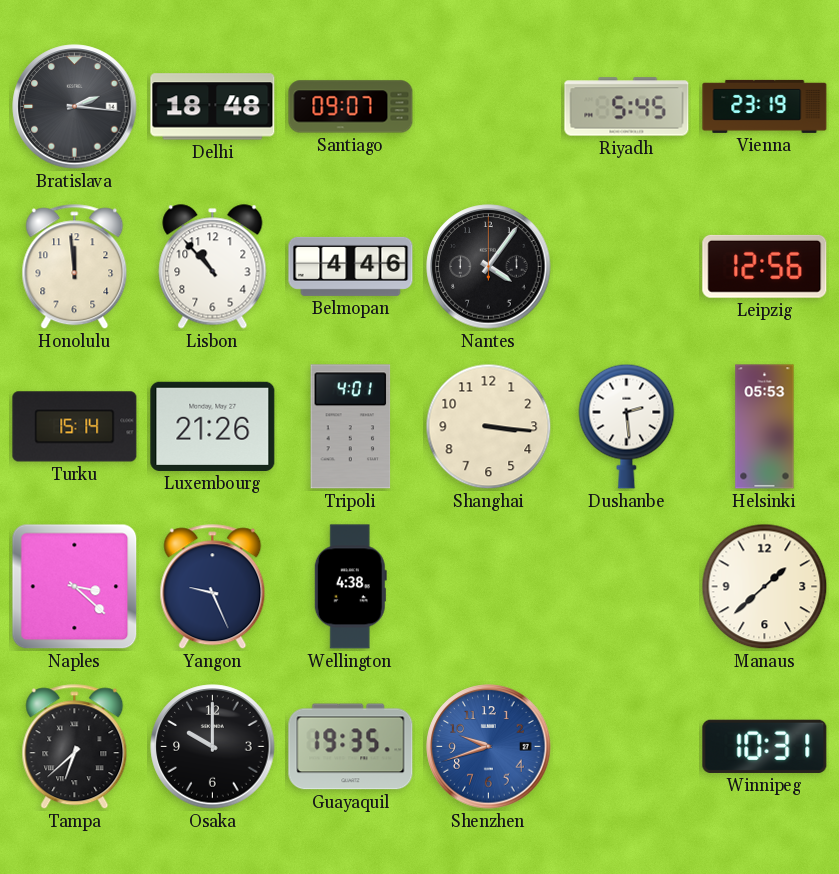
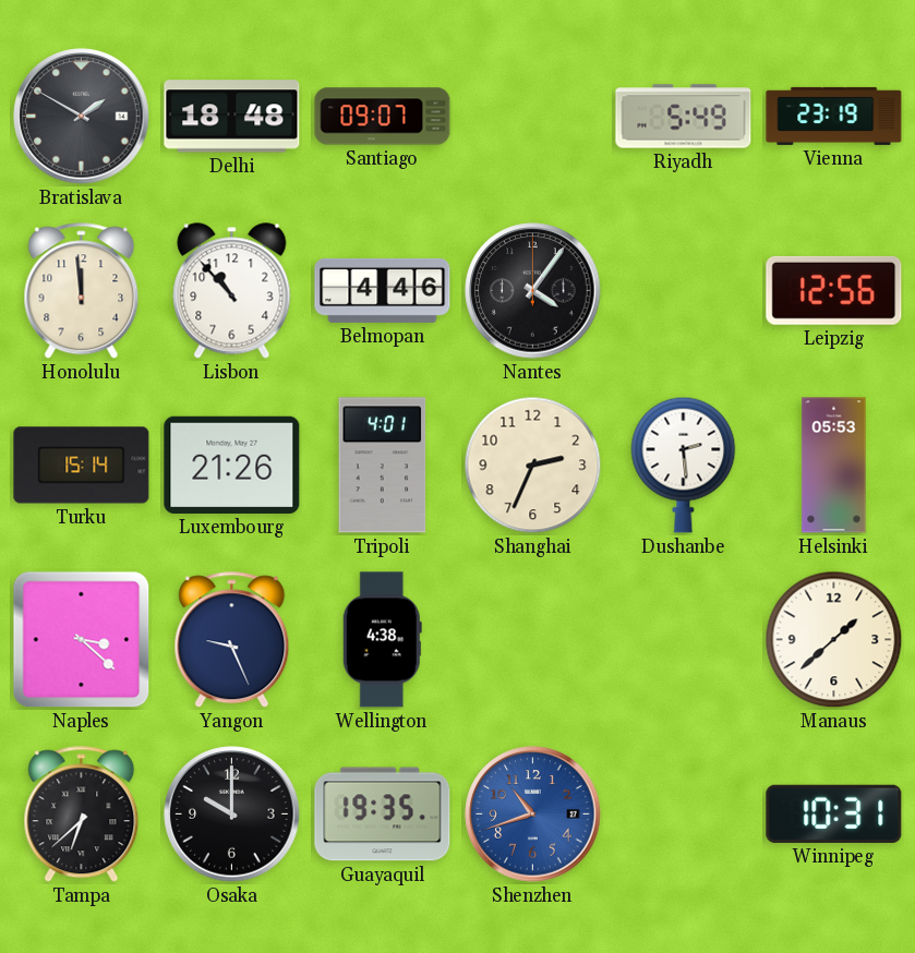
Bratislava: 2:16 -> 1:50
Riyadh: 5:45 -> 5:49
Shanghai: 3:16 -> 2:34
Shenzhen: 9:42 -> 10:42
